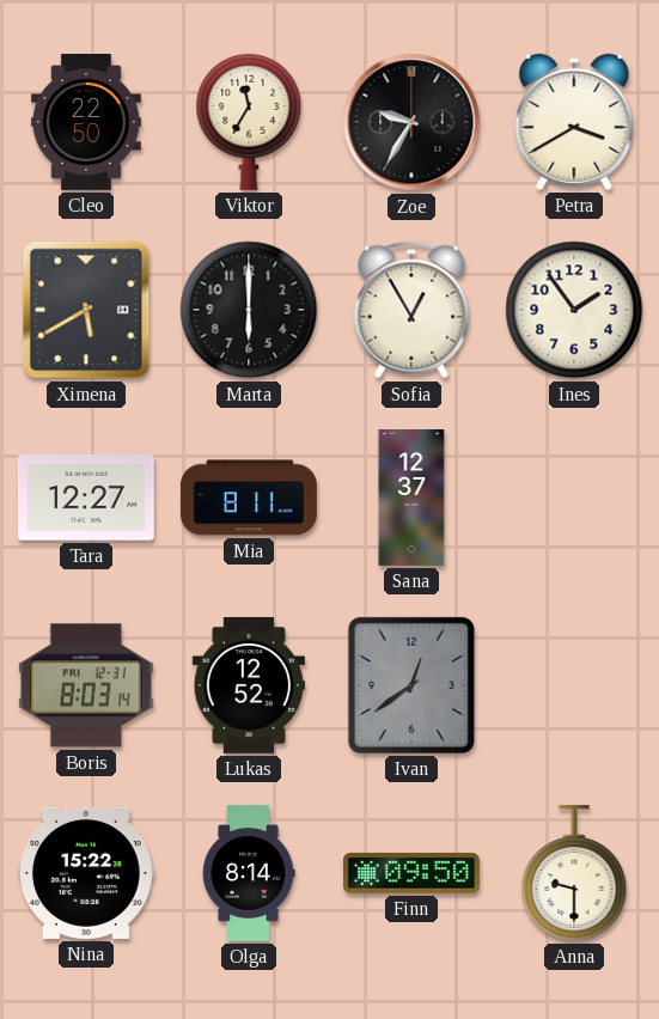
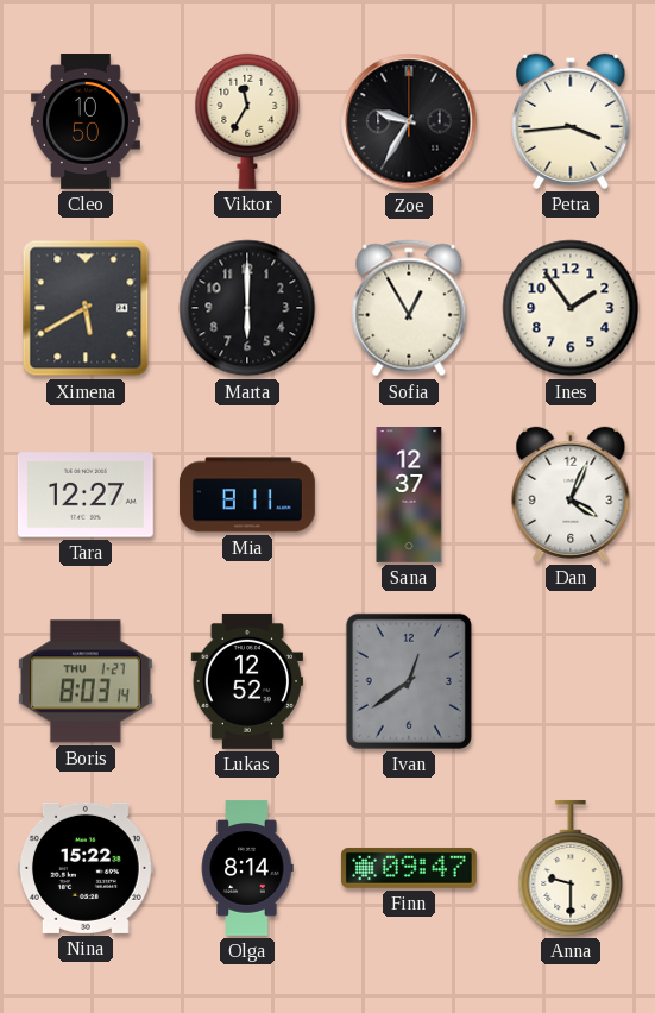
Cleo: 22:50 -> 10:50
Petra: 3:40 -> 3:44
Dan: none -> 4:04
Boris date: FRI 12-31 -> THU 1-27
Finn: 09:50 -> 09:47
